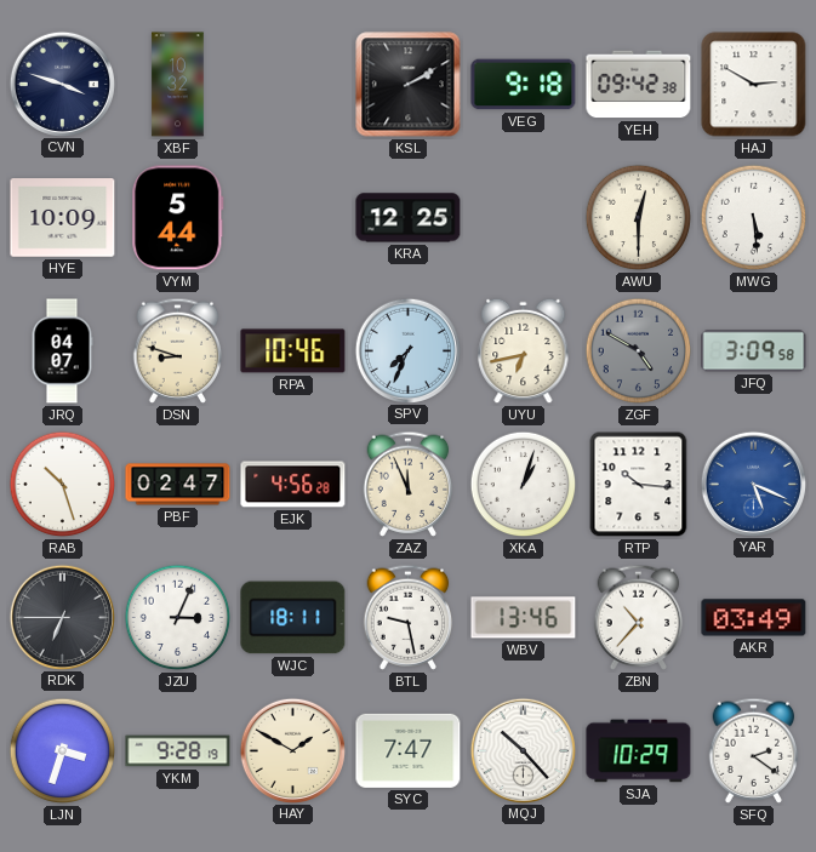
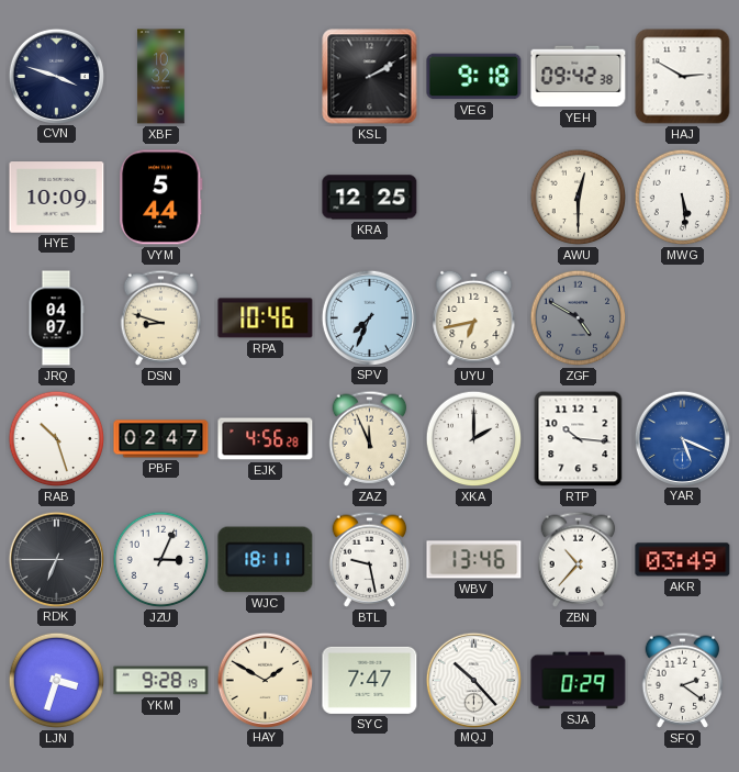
JFQ: 3:09 -> none
XKA: 1:03 -> 2:00
SJA: 10:29 -> 0:29
